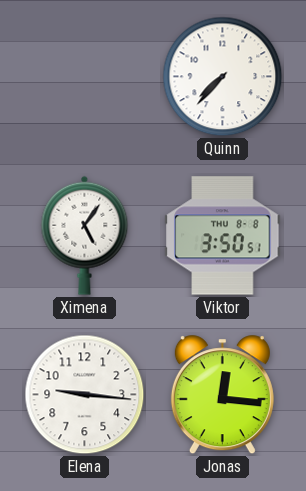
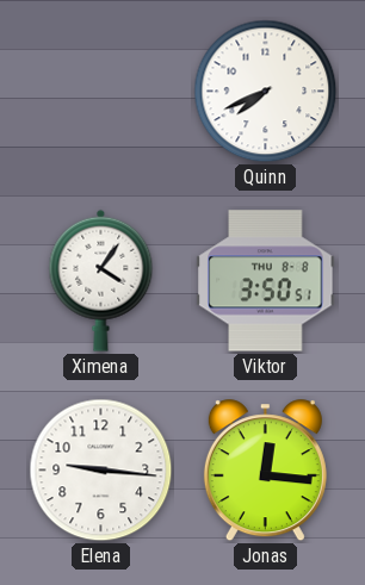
Quinn: 7:37 -> 7:41
Ximena: 5:06 -> 4:06
